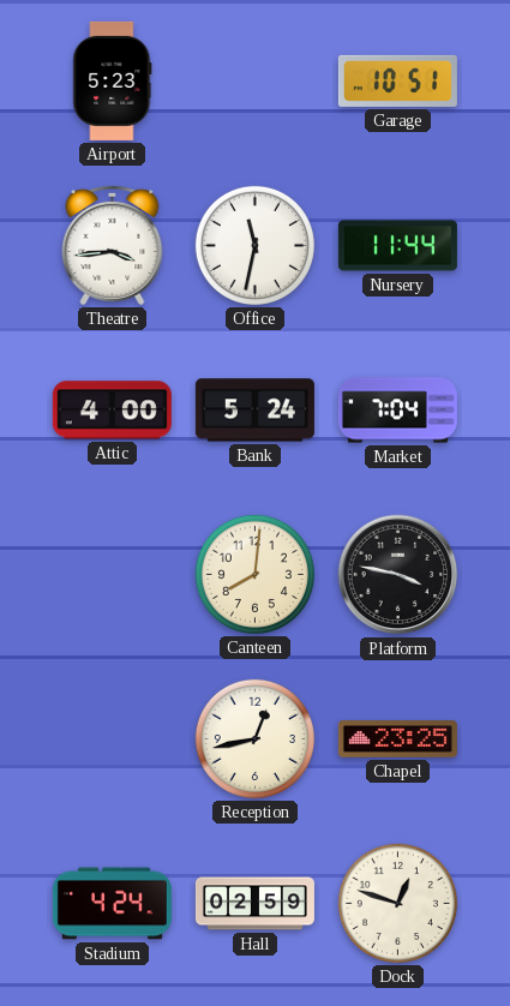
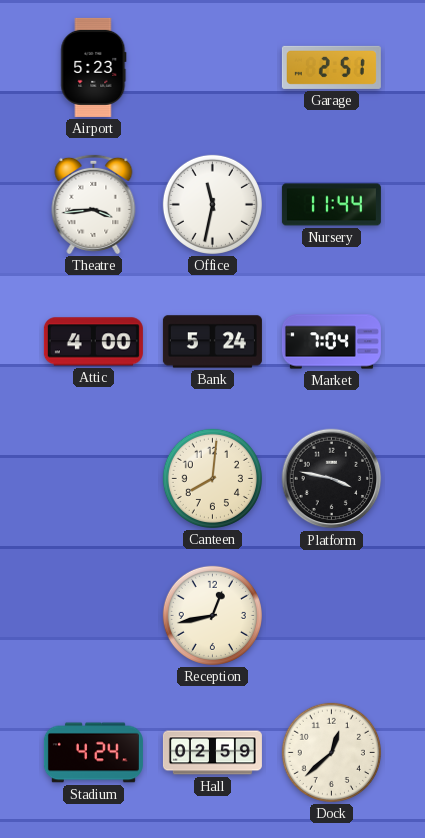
Garage: 10:51 -> 2:51
Chapel: 23:25 -> none
Dock: 12:48 -> 12:38
